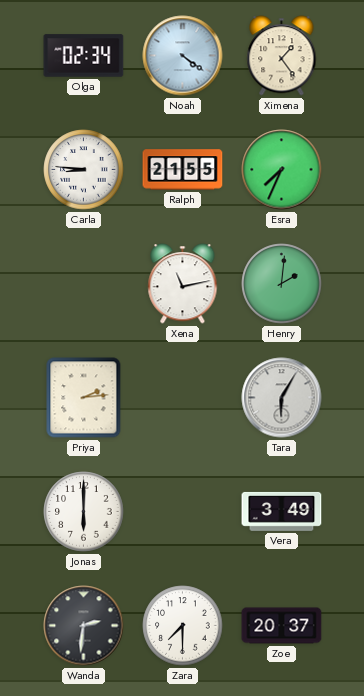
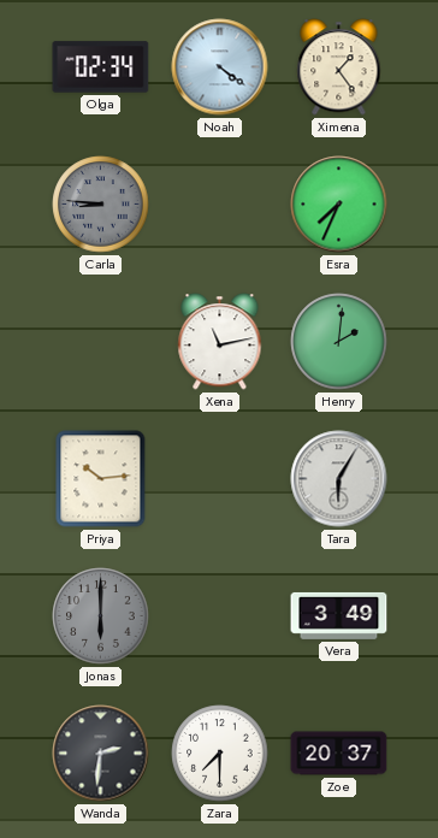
Carla dial: white -> grey
Ralph: 21:55 -> none
Priya: 2:14 -> 10:14
Jonas dial: white -> grey
